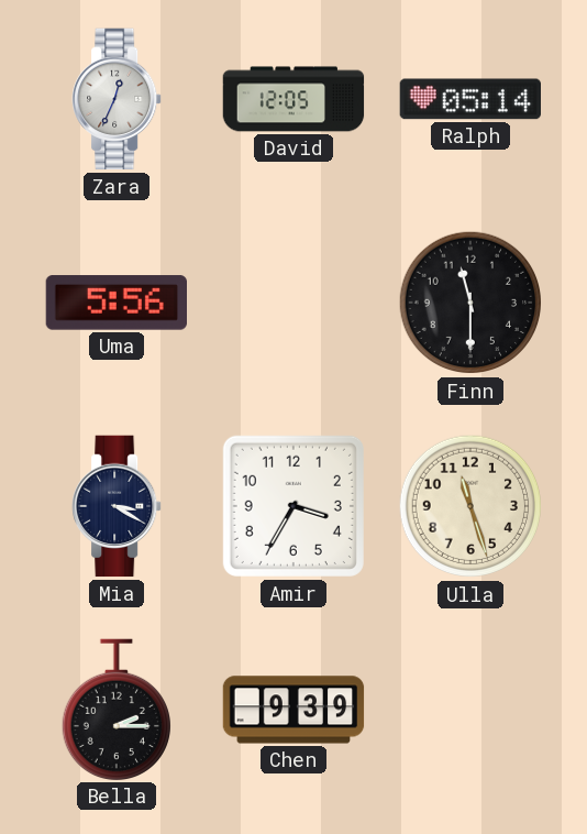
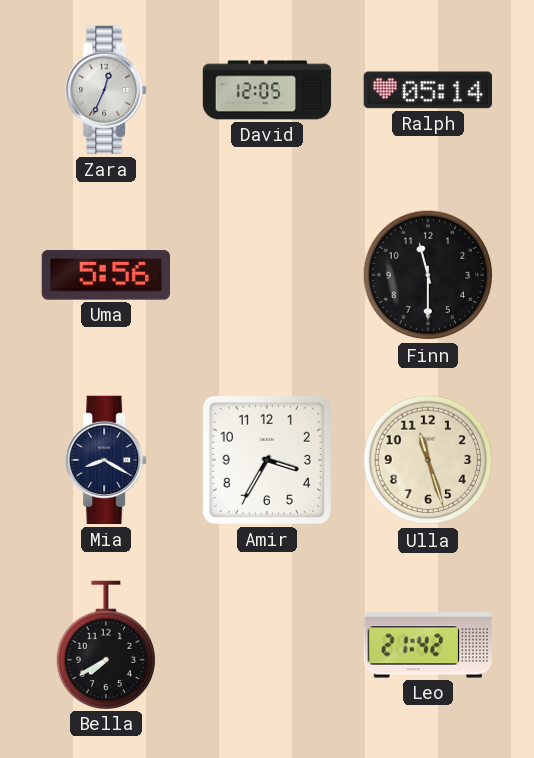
Mia: 3:20 -> 8:20
Bella: 2:15 -> 7:40
Chen: 9:39 -> none
Leo: none -> 21:42
